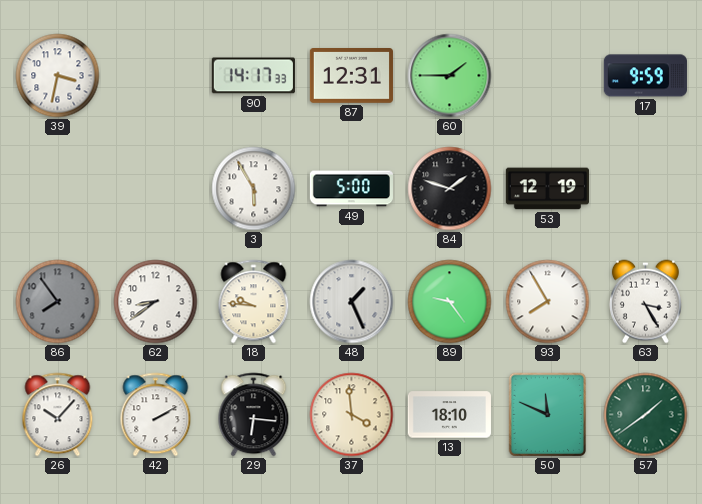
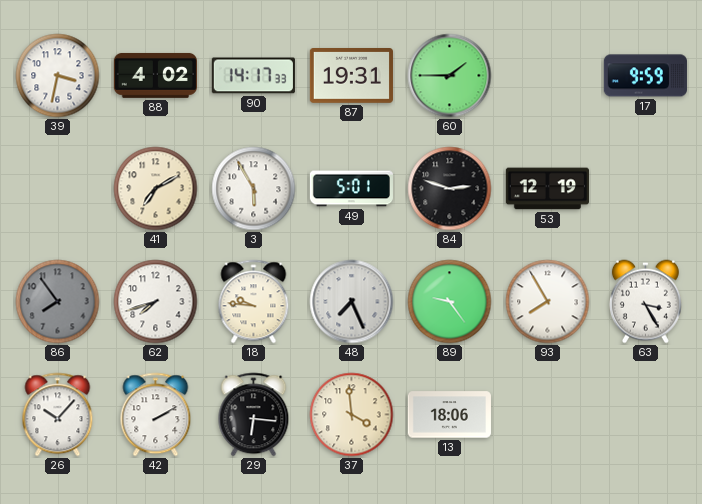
88: none -> 4:02
87: 12:31 -> 19:31
41: none -> 7:10
49: 5:00 -> 5:01
84: 1:48 -> 2:48
62: 8:39 -> 7:42
48: 1:26 -> 7:26
13: 18:10 -> 18:06
50: 11:49 -> none
57: 1:39 -> none
